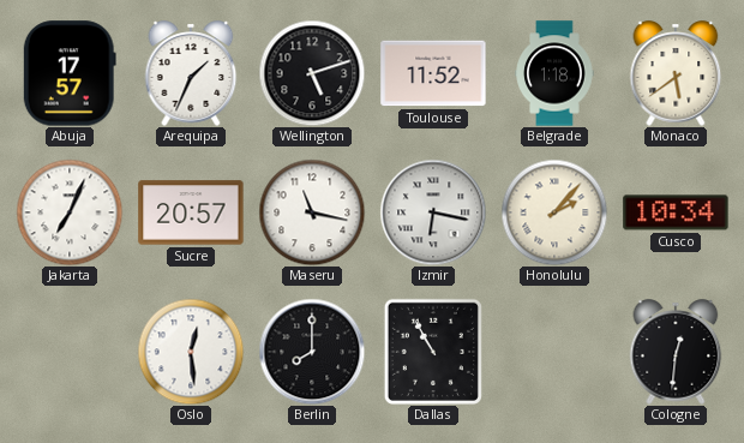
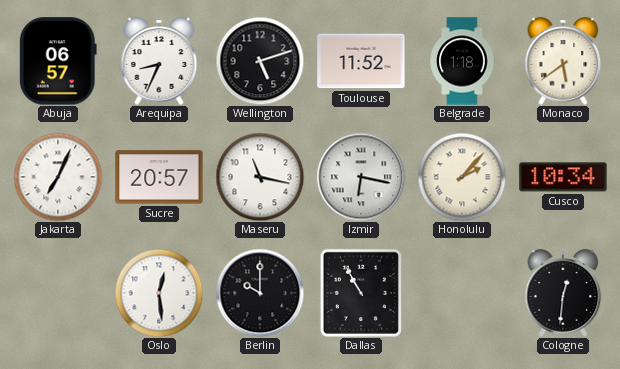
Abuja: 17:57 -> 06:57
Arequipa: 1:34 -> 8:34
Berlin: 8:00 -> 10:00
